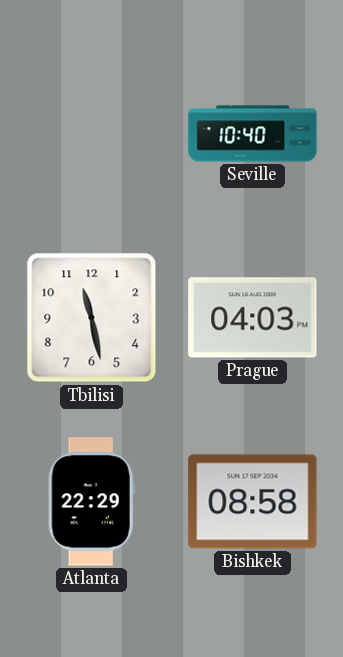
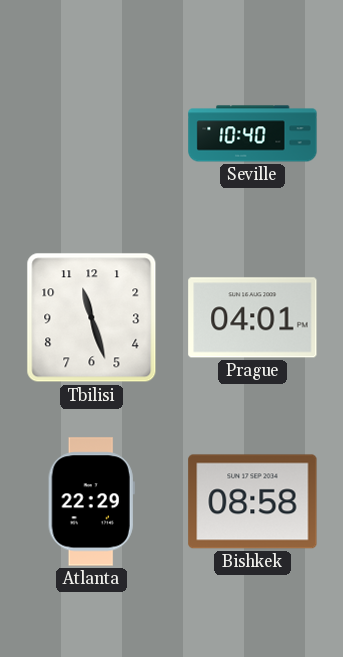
Tbilisi: 11:28 -> 11:27
Prague: 04:03 -> 04:01
